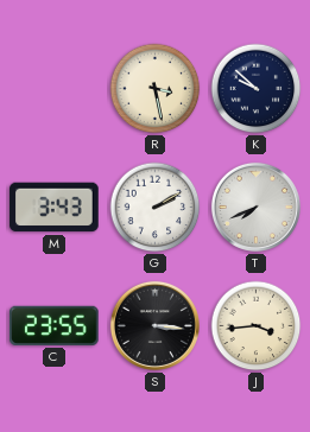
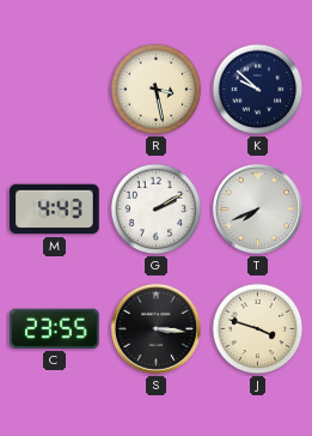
M: 3:43 -> 4:43
J: 3:44 -> 3:48
